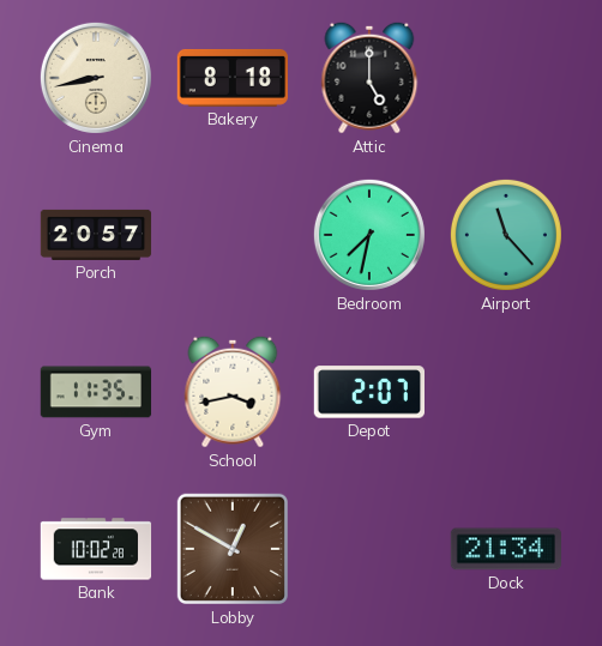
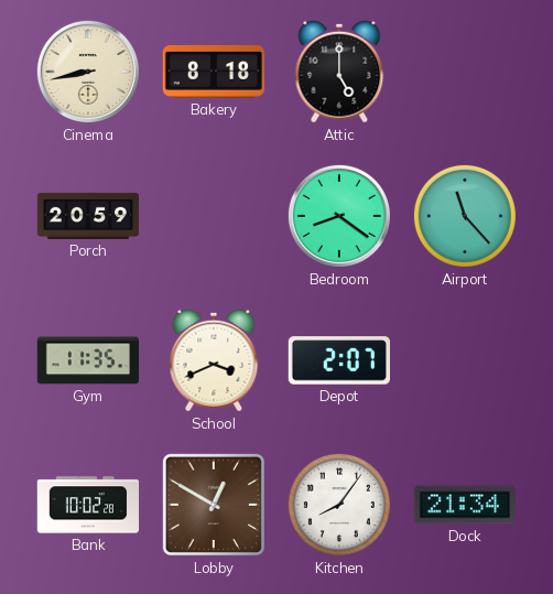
Porch: 20:57 -> 20:59
Bedroom: 7:32 -> 8:21
School: 3:43 -> 3:41
Kitchen: none -> 8:06
